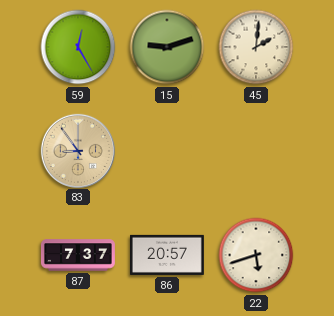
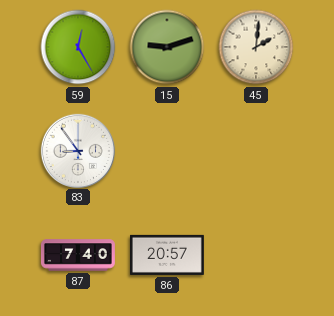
83 dial: champagne -> white
87: 7:37 -> 7:40
22: 5:42 -> none
